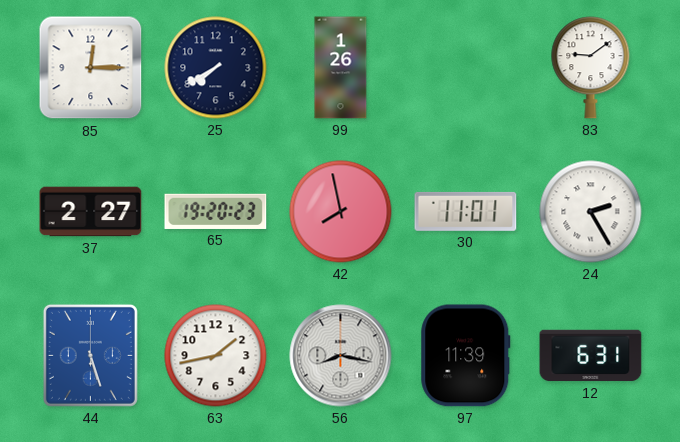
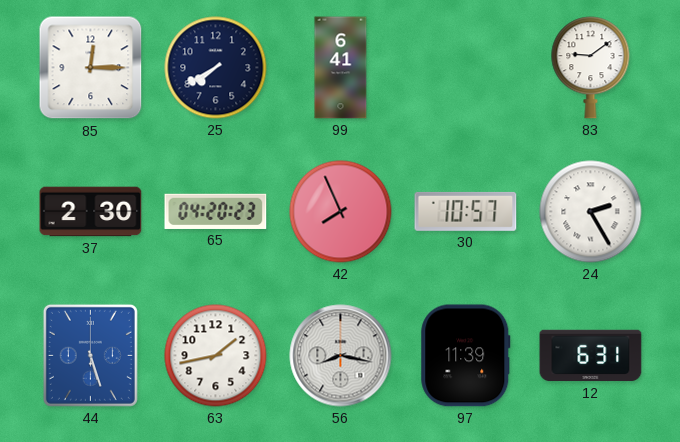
99: 1:26 -> 6:41
37: 2:27 -> 2:30
65: 19:20 -> 04:20
42: 7:58 -> 7:56
30: 11:01 -> 10:57
